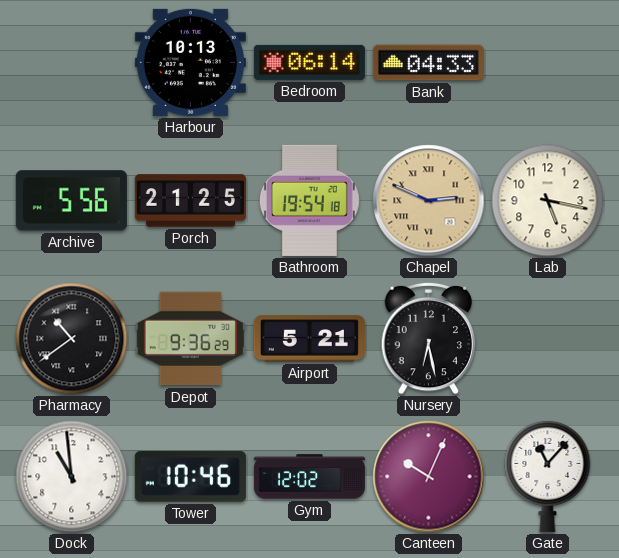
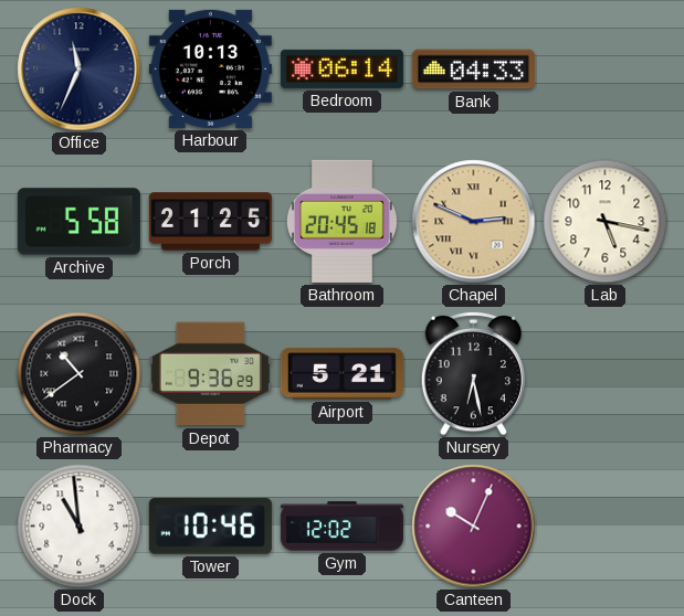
Office: none -> 11:34
Archive: 5:56 -> 5:58
Bathroom: 19:54 -> 20:45
Gate: 11:07 -> none
